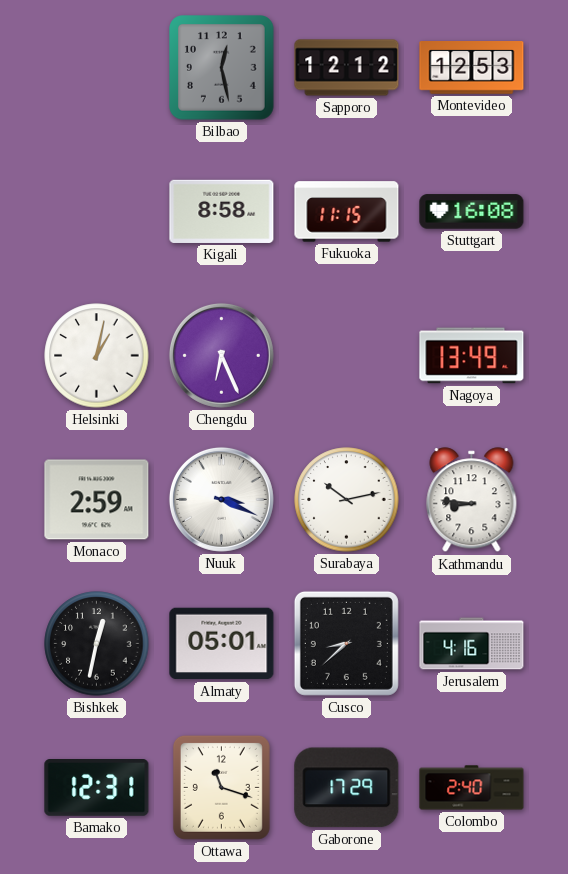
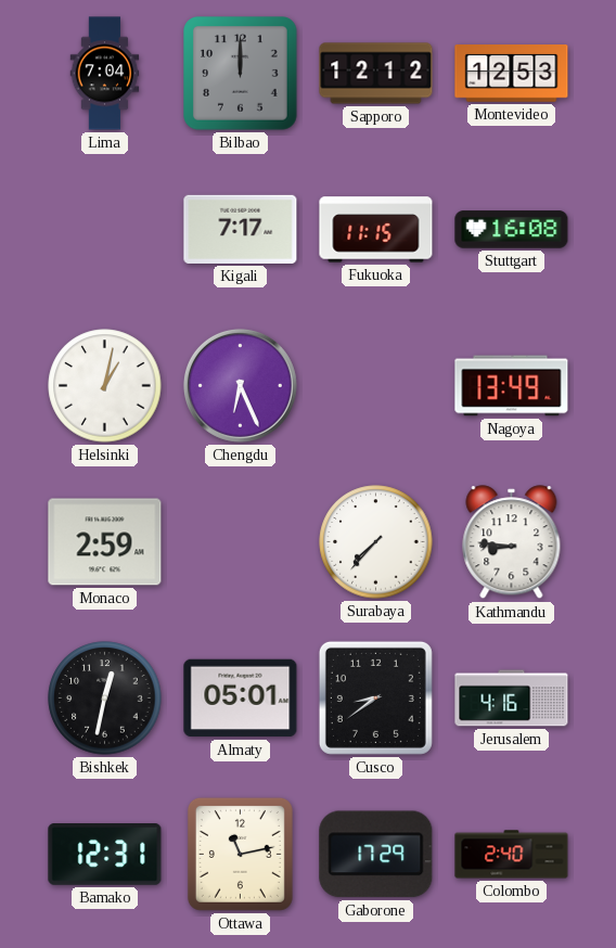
Lima: none -> 7:04
Bilbao: 12:28 -> 12:00
Kigali: 8:58 -> 7:17
Nuuk: 3:19 -> none
Surabaya: 10:13 -> 7:37
Cusco: 8:38 -> 8:39
Ottawa: 11:18 -> 11:13
